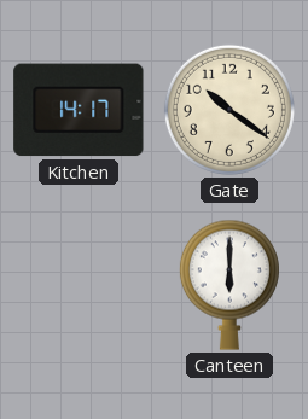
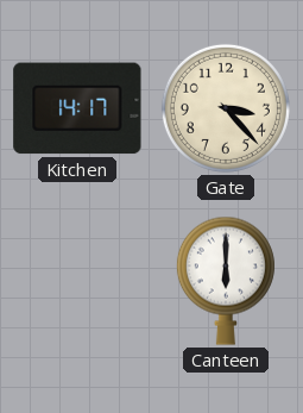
Gate: 10:21 -> 3:23
